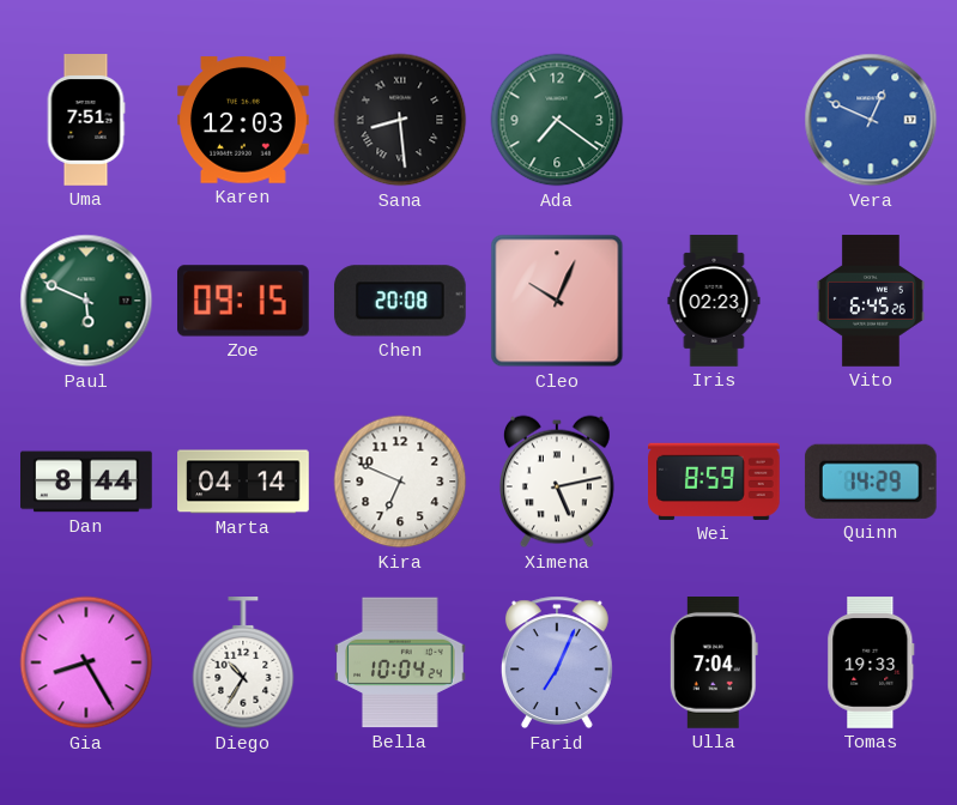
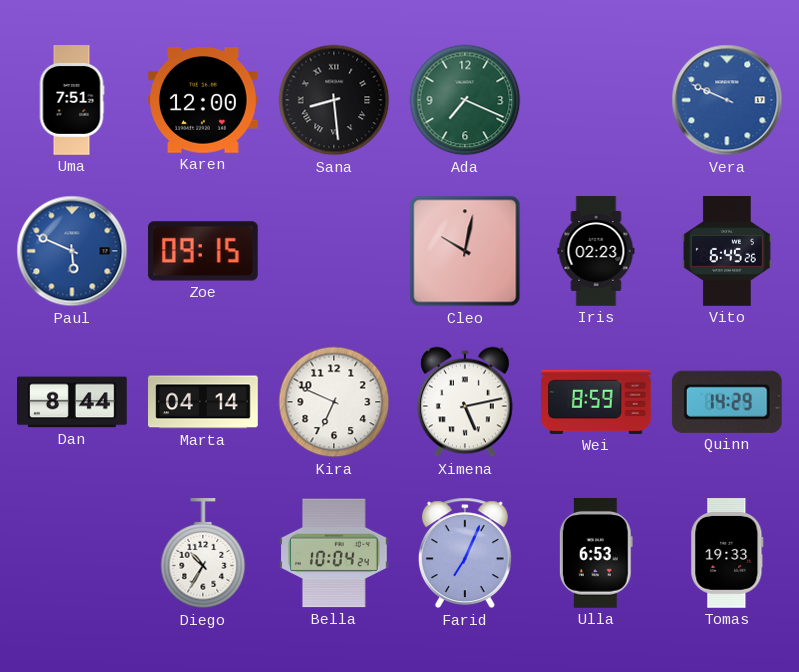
Karen: 12:03 -> 12:00
Ada: 7:21 -> 7:19
Vera: 12:49 -> 9:49
Paul dial: green -> blue
Chen: 20:08 -> none
Cleo: 10:04 -> 10:02
Gia: 8:25 -> none
Ulla: 7:04 -> 6:53
